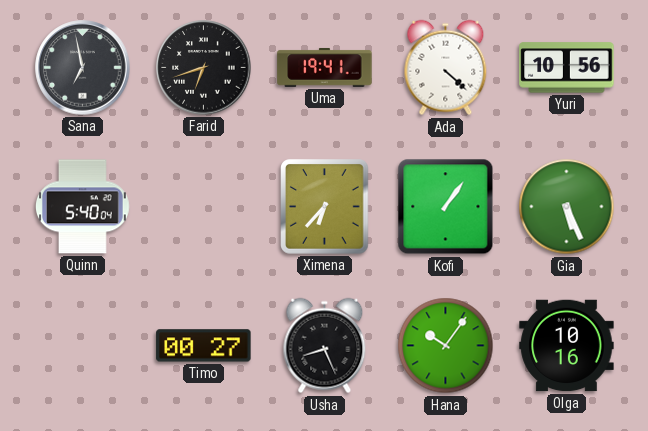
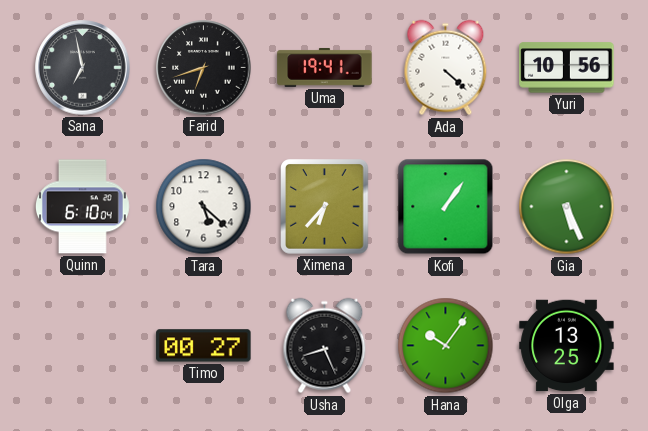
Quinn: 5:40 -> 6:10
Tara: none -> 5:22
Olga: 10:16 -> 13:25
